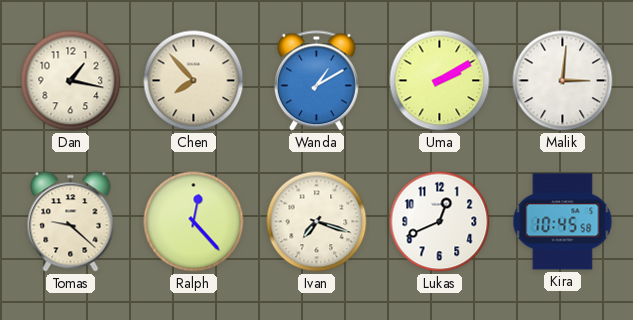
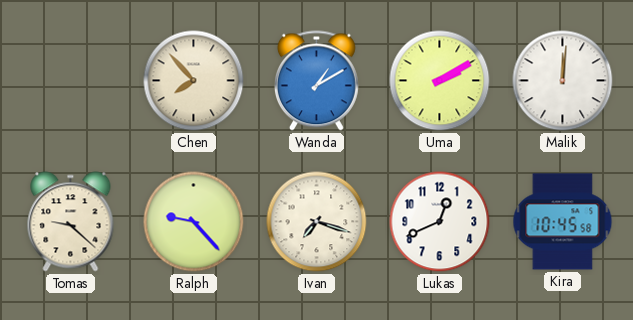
Dan: 1:17 -> none
Malik: 3:01 -> 12:01
Ralph: 12:23 -> 9:23
